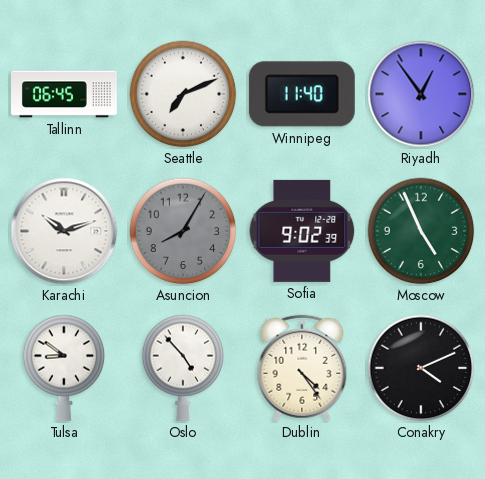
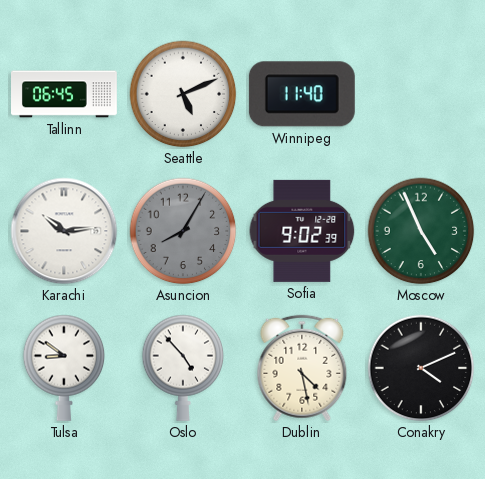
Seattle: 7:11 -> 5:11
Riyadh: 12:54 -> none
Karachi: 10:12 -> 10:14
Dublin: 4:24 -> 4:28
